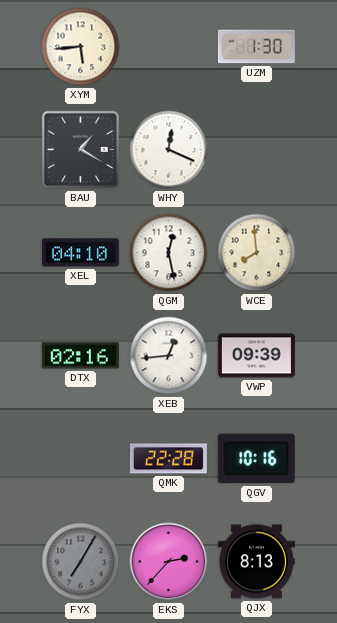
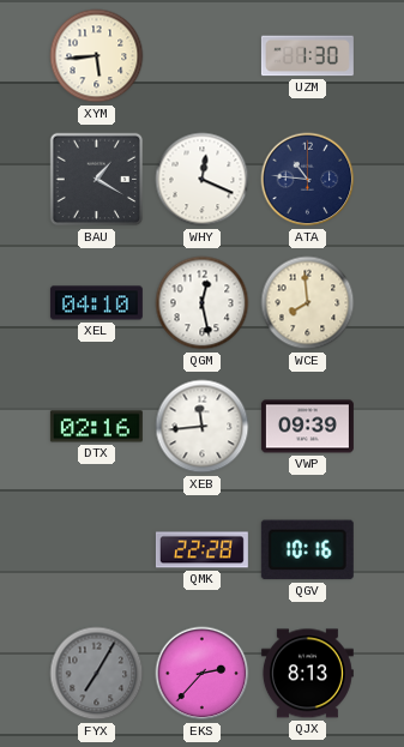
ATA: none -> 10:46
XEB: 12:44 -> 11:44
